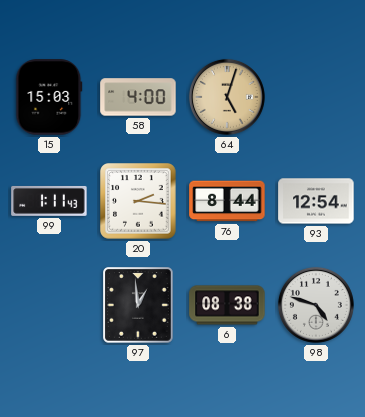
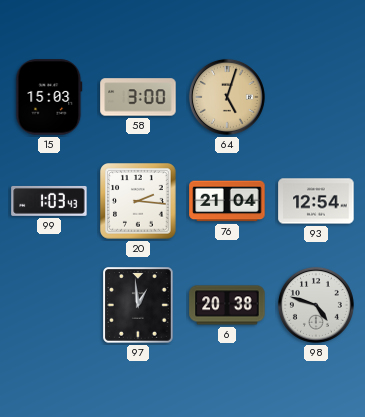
58: 4:00 -> 3:00
99: 1:11 -> 1:03
76: 8:44 -> 21:04
6: 08:38 -> 20:38
